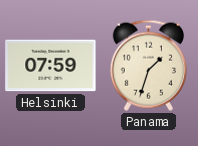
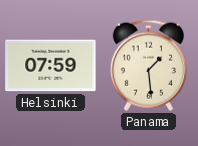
Panama: 1:33 -> 1:29
